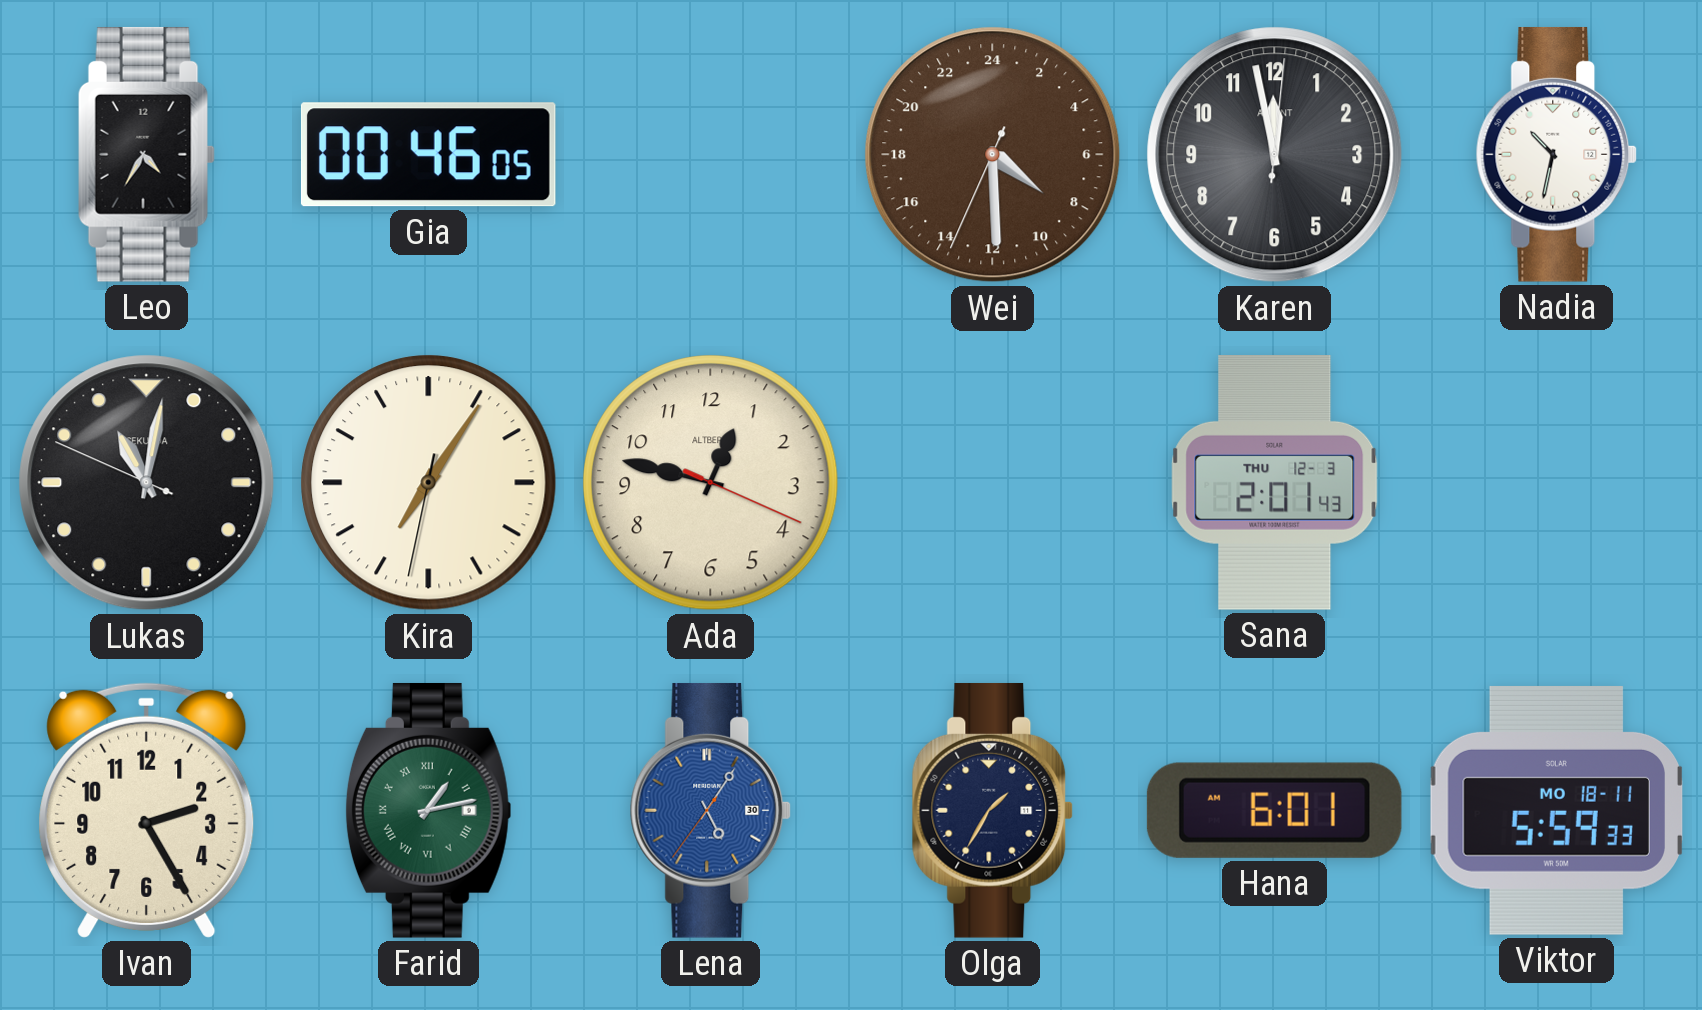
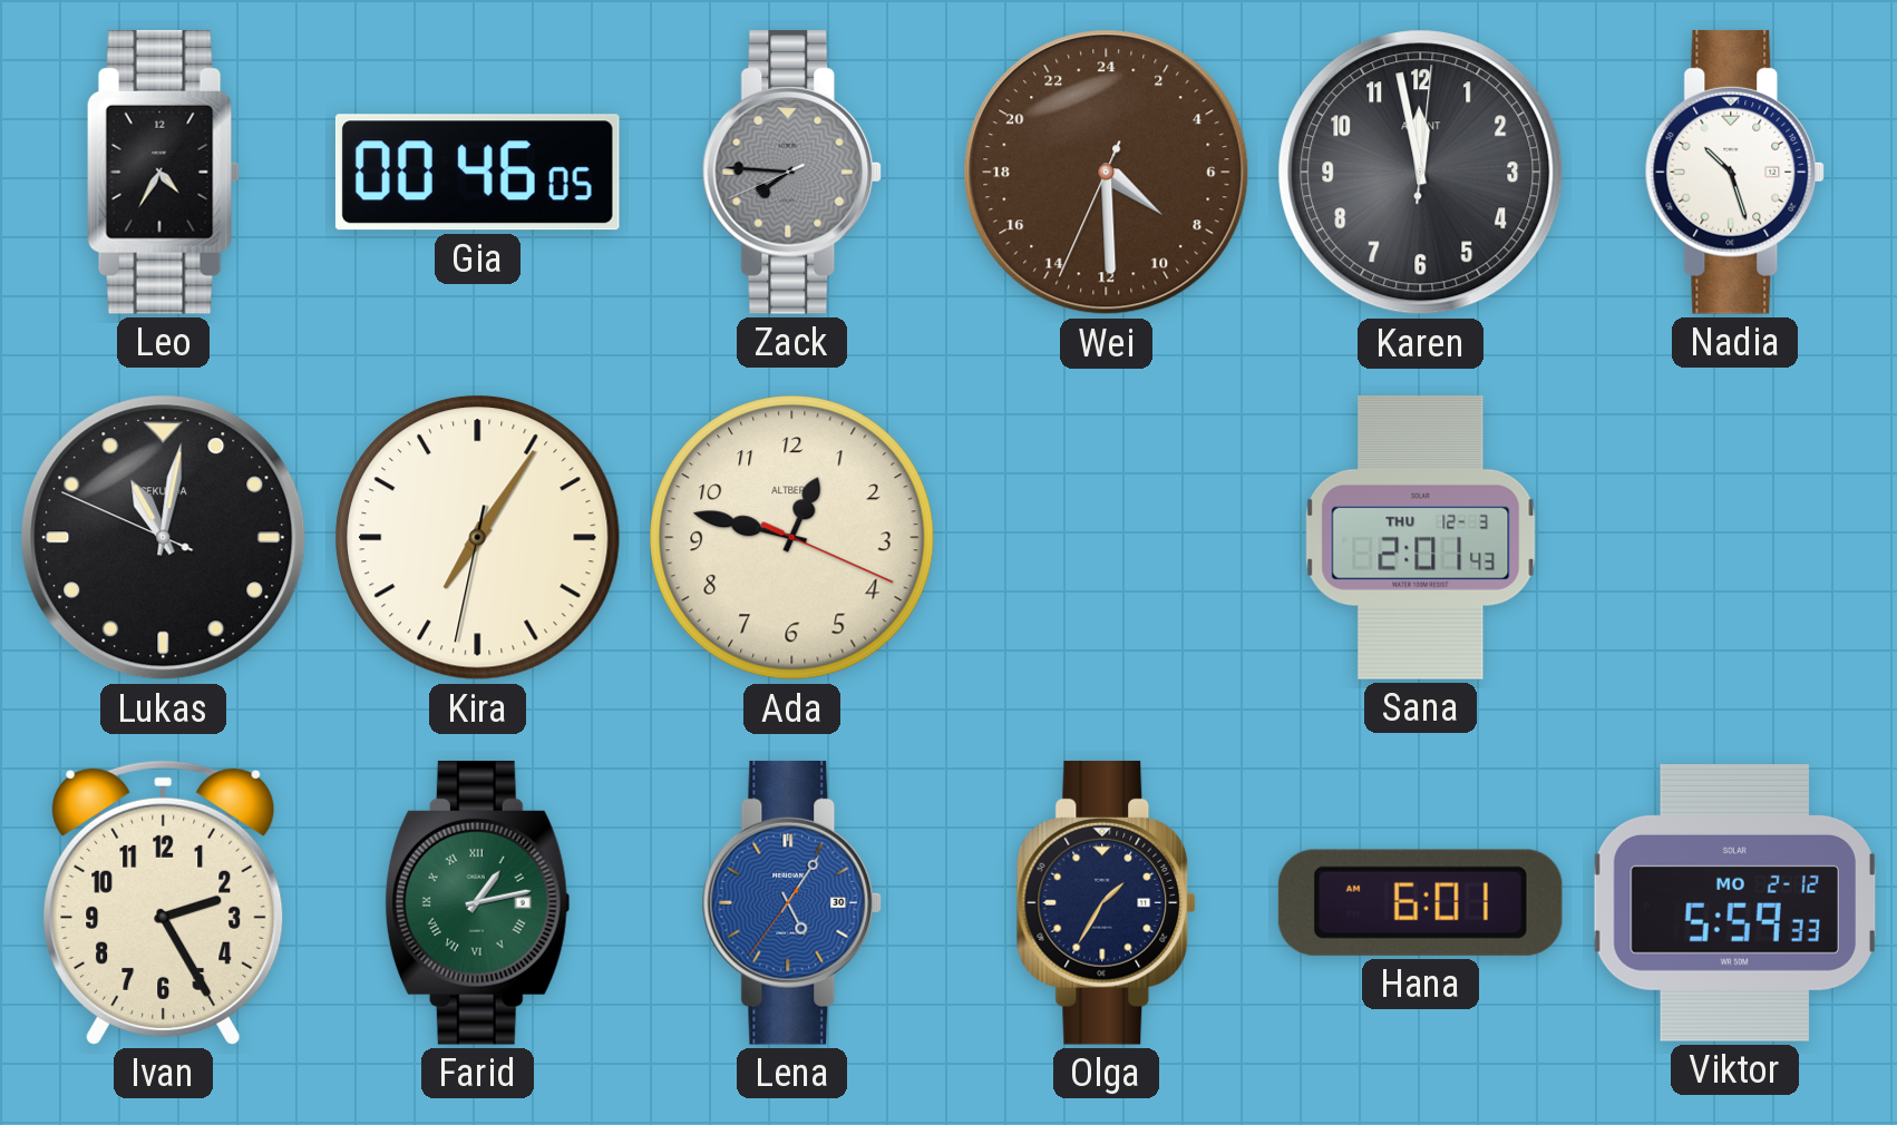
Zack: none -> 7:45
Nadia: 10:32 -> 10:27
Viktor date: MO 18-11 -> MO 2-12
